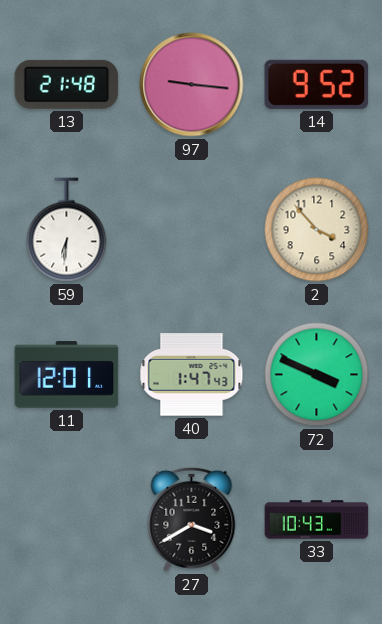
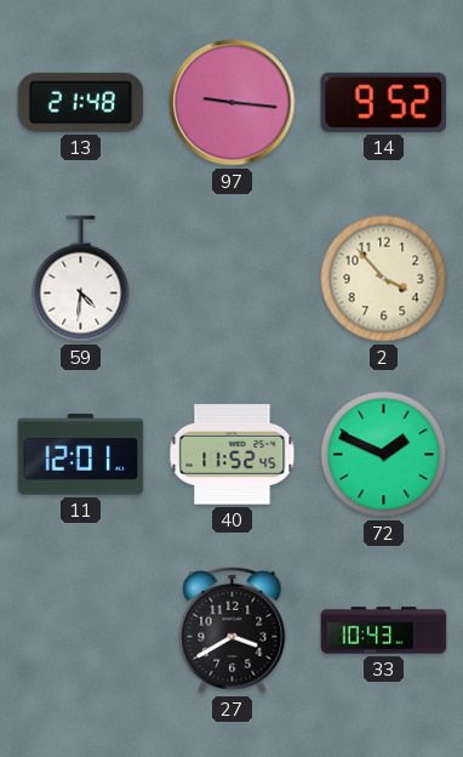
59: 6:31 -> 4:31
40: 1:47 -> 11:52
72: 3:49 -> 1:49
